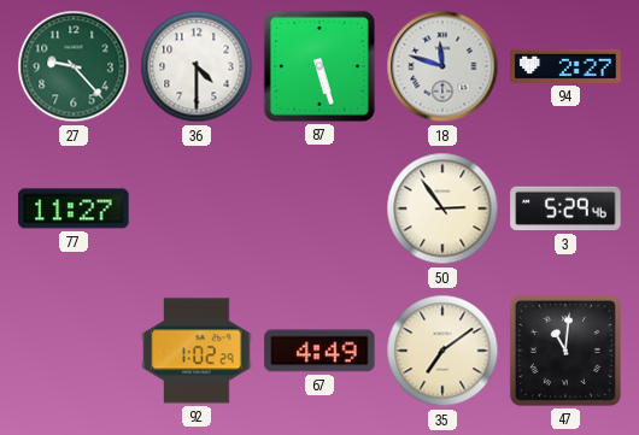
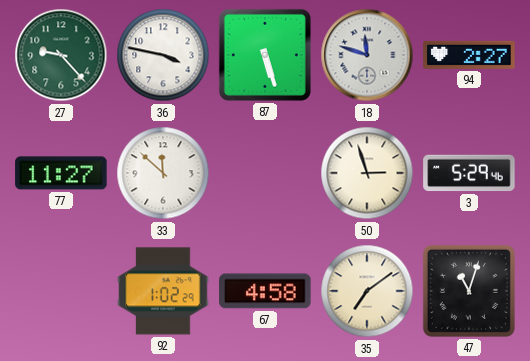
36: 4:30 -> 3:47
33: none -> 11:52
50: 2:54 -> 2:57
67: 4:49 -> 4:58
47: 11:01 -> 11:03
